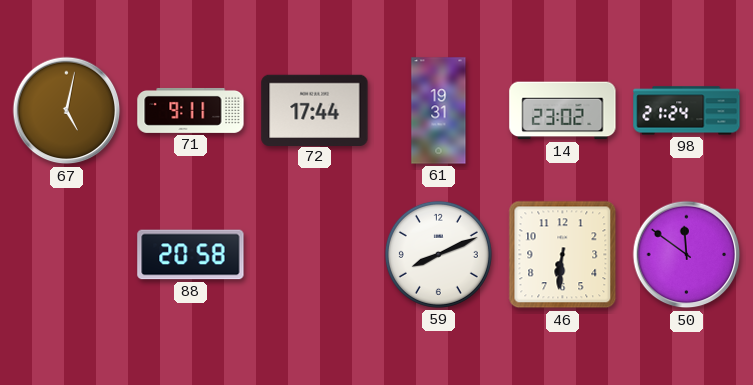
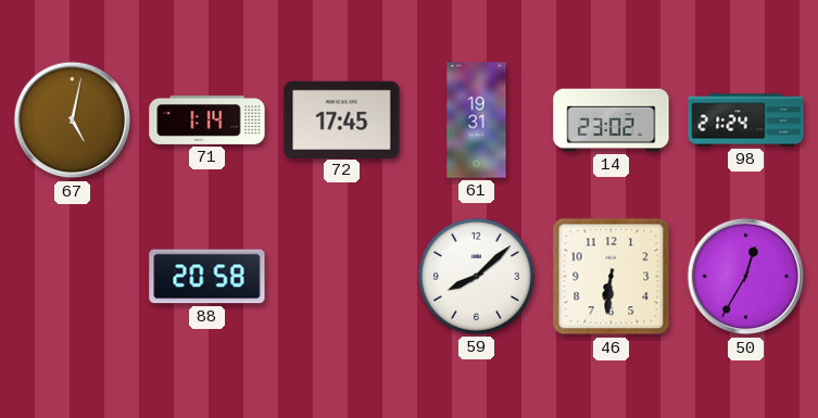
71: 9:11 -> 1:14
72: 17:44 -> 17:45
59: 8:11 -> 8:08
50: 11:51 -> 12:35
